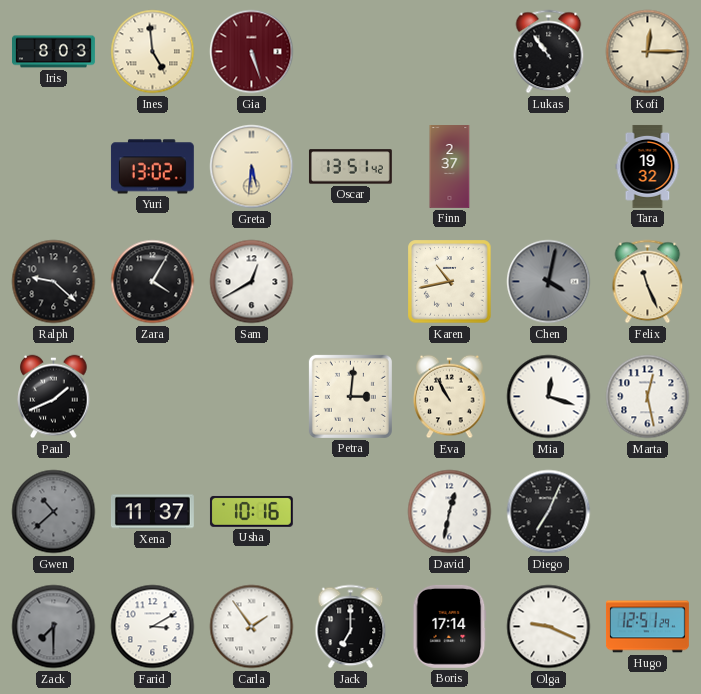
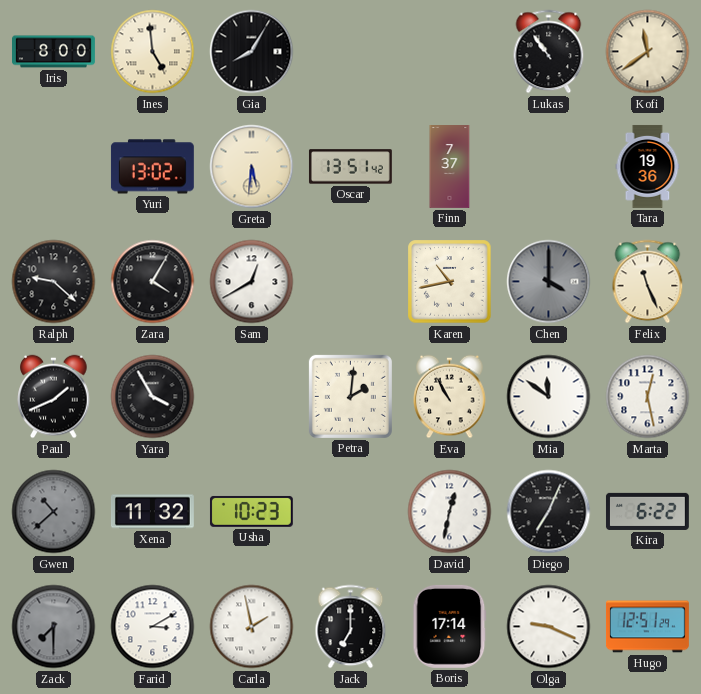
Iris: 8:03 -> 8:00
Gia: 5:27 -> 8:05
Gia dial: burgundy -> black
Kofi: 12:15 -> 11:39
Finn: 2:37 -> 7:37
Tara: 19:32 -> 19:36
Chen: 4:02 -> 4:00
Yara: none -> 3:55
Petra: 3:01 -> 2:01
Mia: 12:18 -> 11:51
Xena: 11:37 -> 11:32
Usha: 10:16 -> 10:23
Kira: none -> 6:22
Carla: 1:54 -> 1:58
